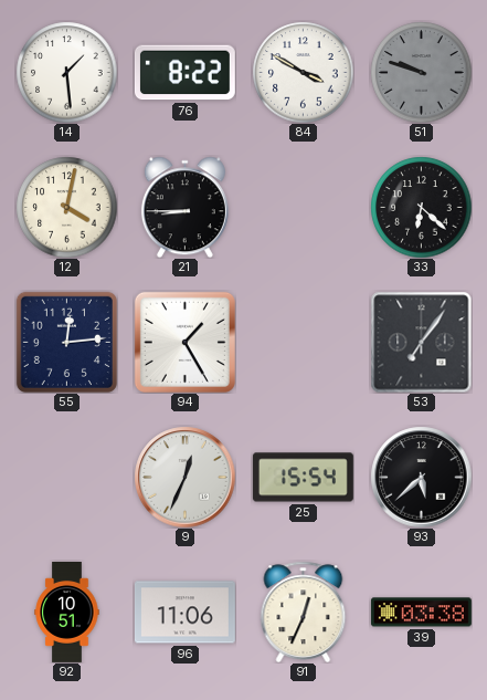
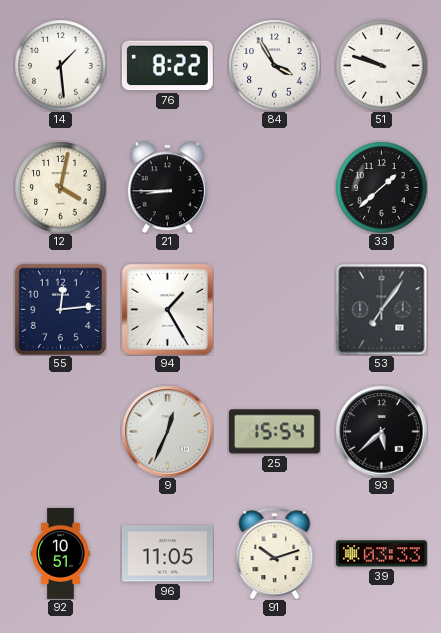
84: 3:50 -> 3:55
51 dial: grey -> white
33: 6:22 -> 1:38
96: 11:06 -> 11:05
91: 12:34 -> 10:12
39: 03:38 -> 03:33
